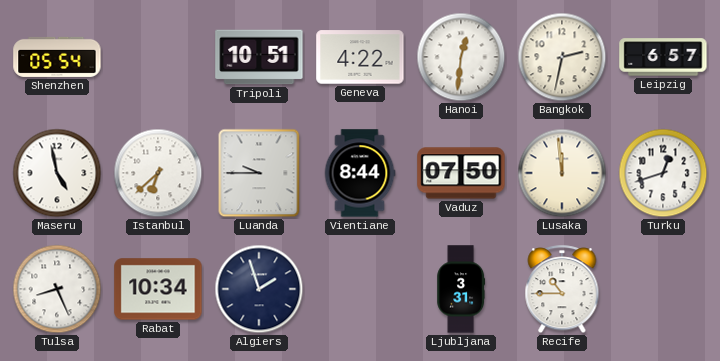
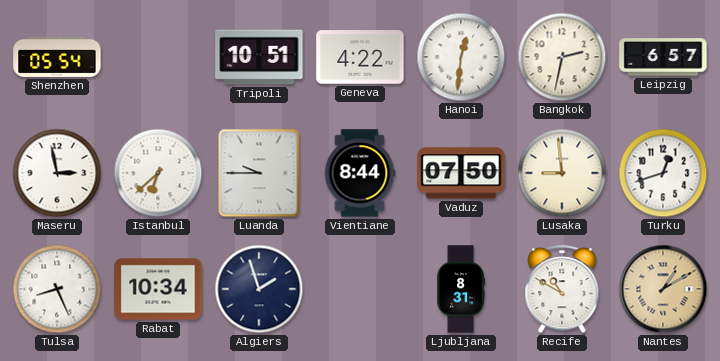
Maseru: 4:58 -> 2:58
Lusaka: 11:59 -> 8:59
Ljubljana: 3:31 -> 8:31
Recife: 10:45 -> 10:50
Nantes: none -> 1:10
